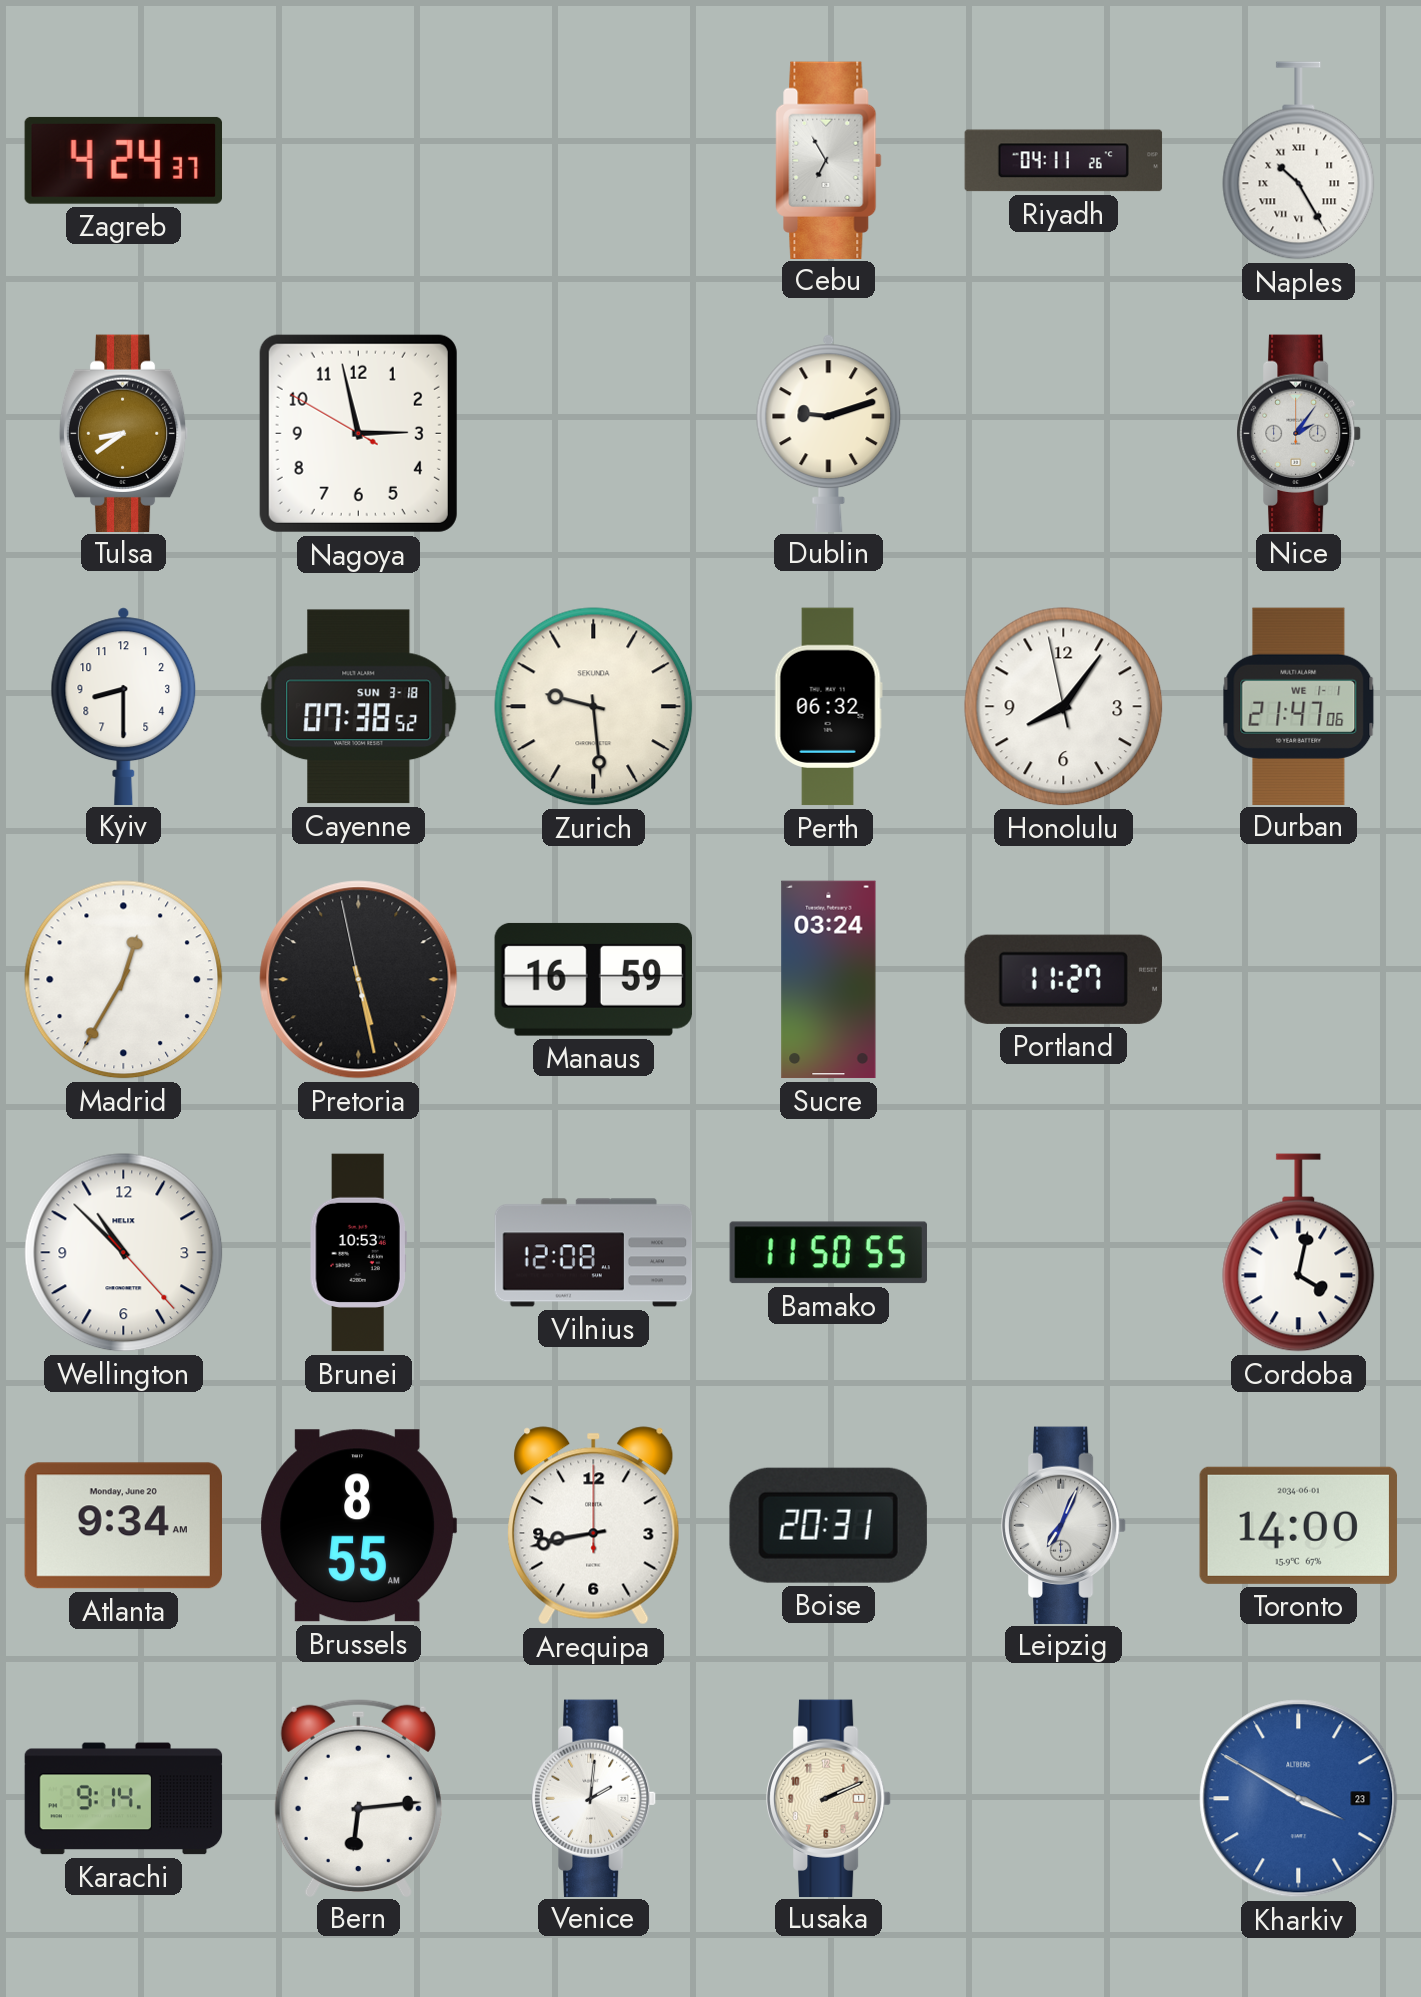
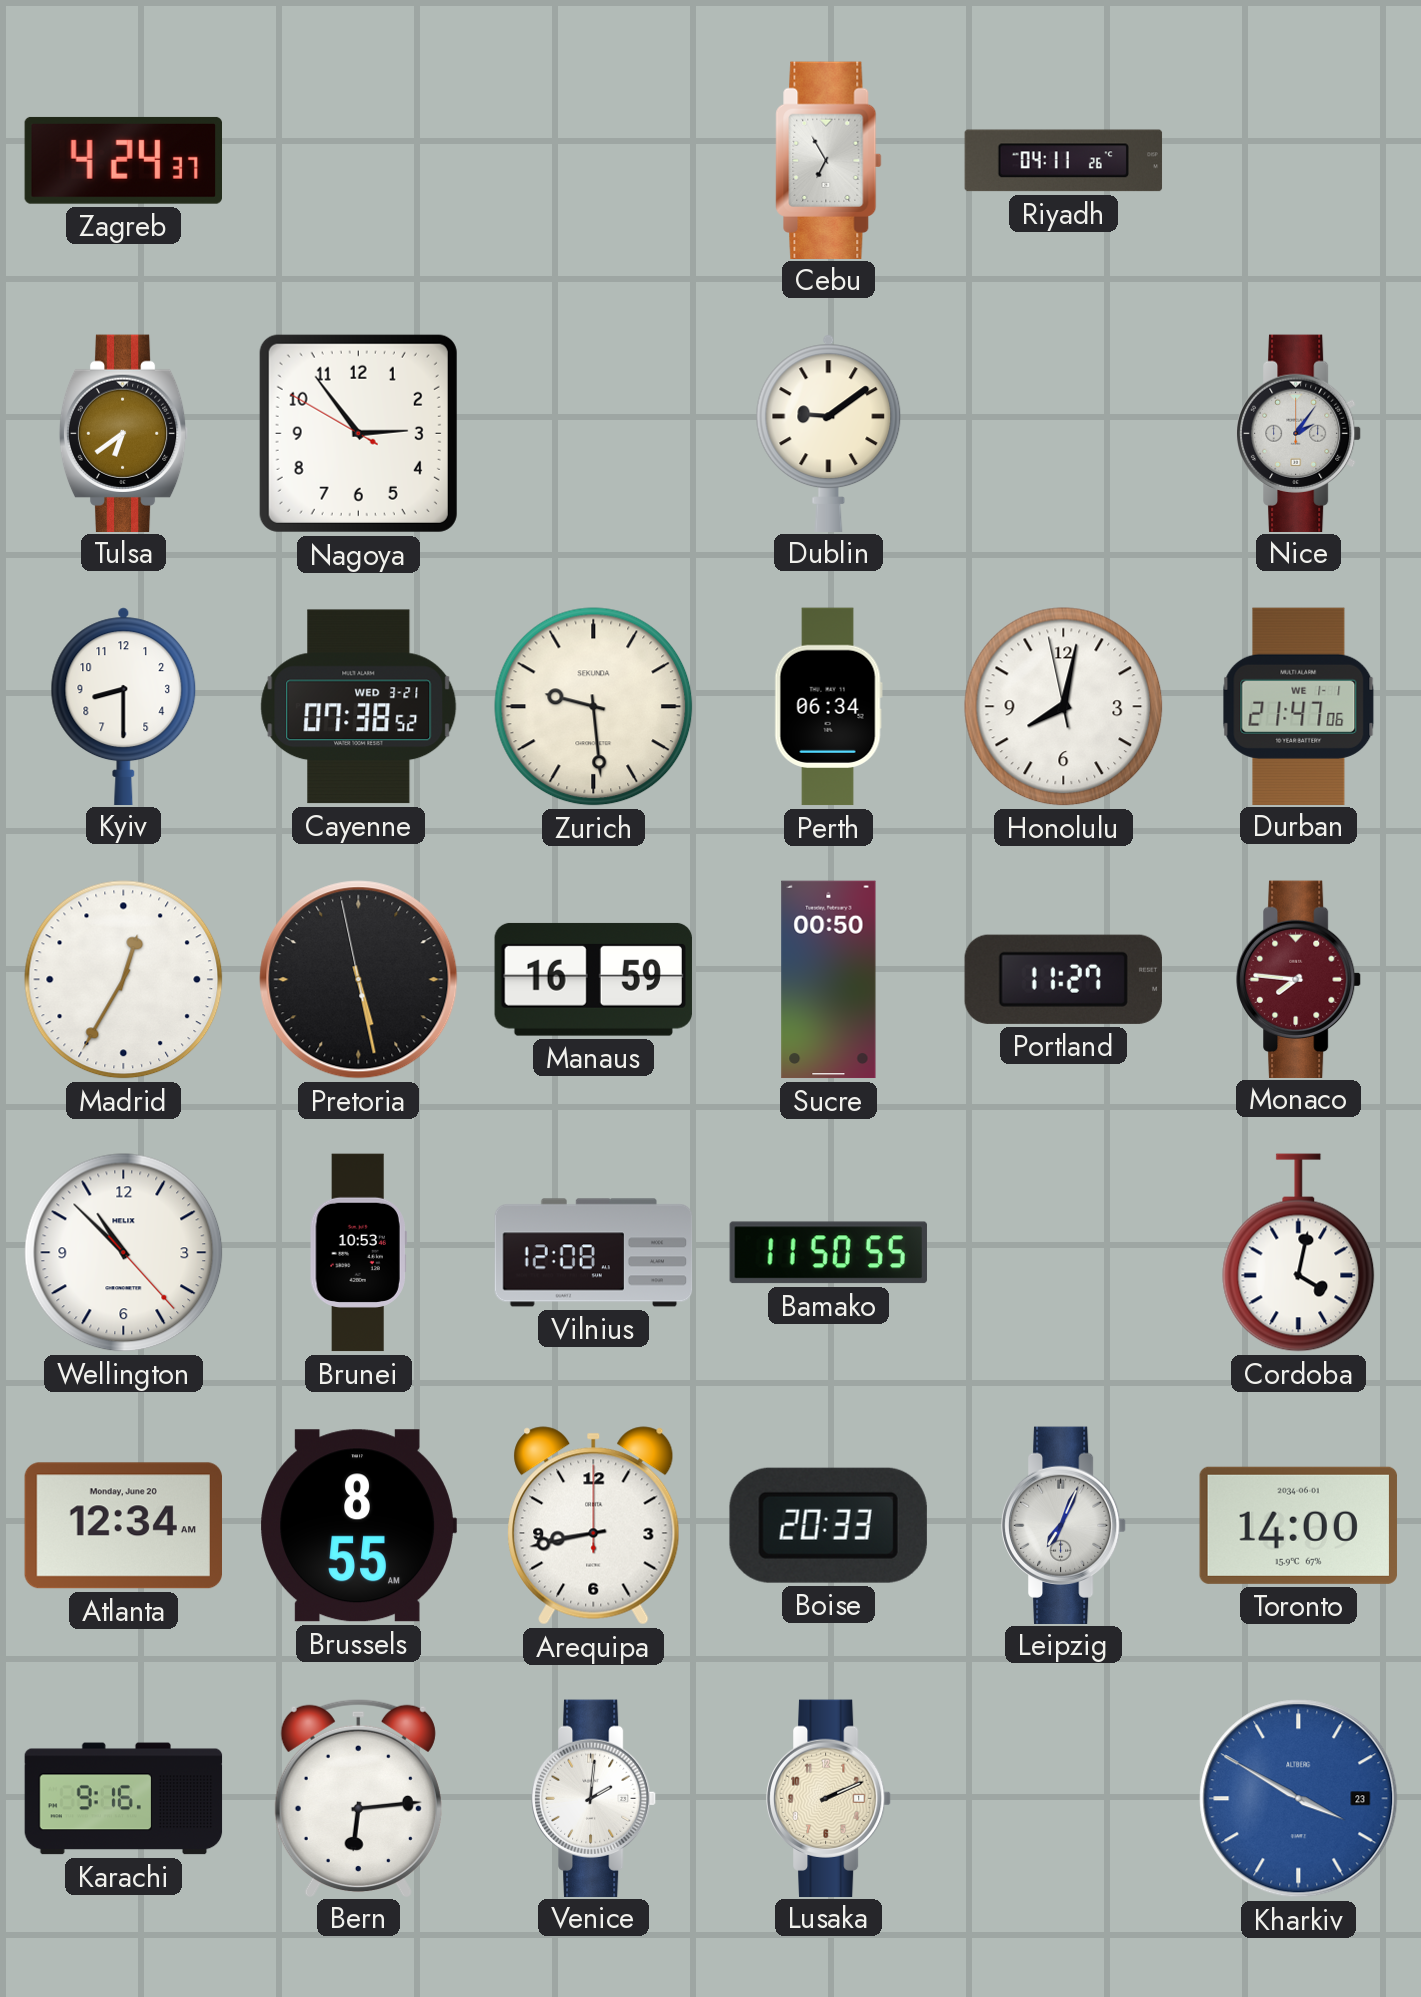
Naples: 10:25 -> none
Tulsa: 8:39 -> 6:39
Nagoya: 2:57 -> 2:53
Dublin: 9:12 -> 9:09
Cayenne date: SUN 3-18 -> WED 3-21
Perth: 06:32 -> 06:34
Honolulu: 8:05 -> 8:01
Sucre: 03:24 -> 00:50
Monaco: none -> 7:46
Atlanta: 9:34 -> 12:34
Boise: 20:31 -> 20:33
Karachi: 9:14 -> 9:16
